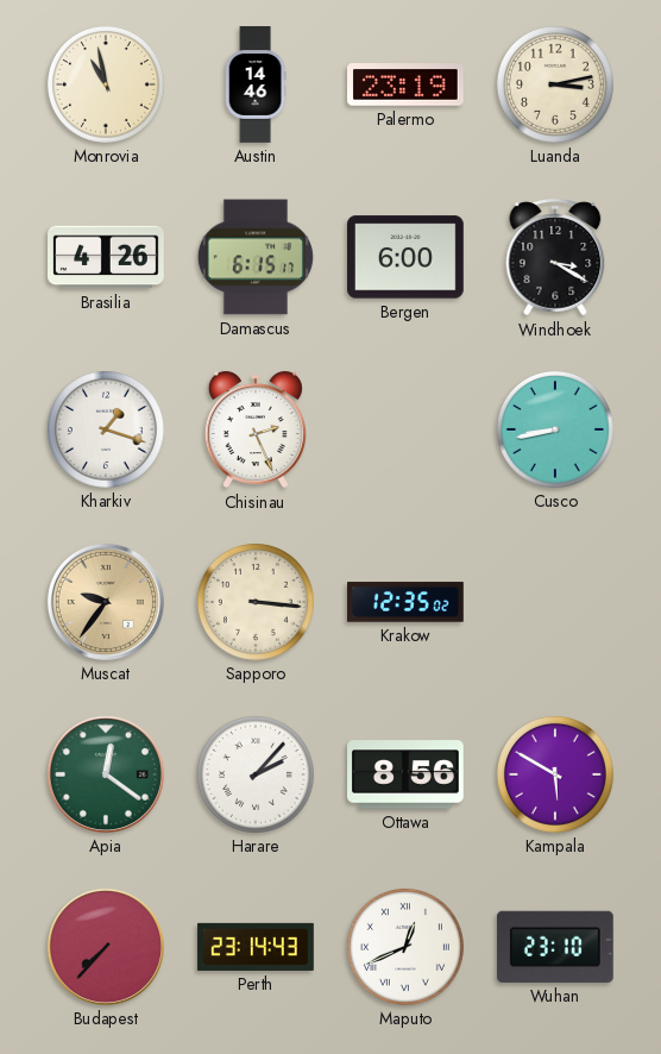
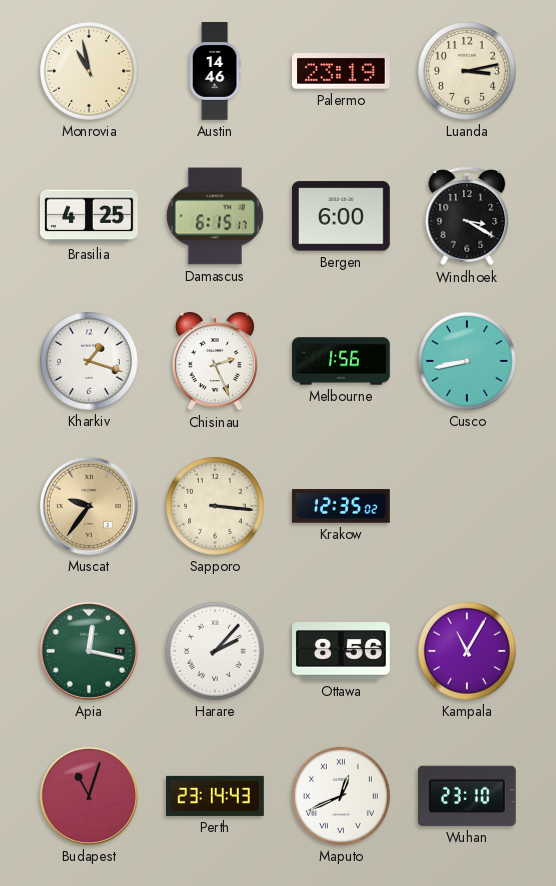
Brasilia: 4:26 -> 4:25
Melbourne: none -> 1:56
Apia: 12:21 -> 12:17
Kampala: 5:50 -> 11:05
Budapest: 7:37 -> 11:03
